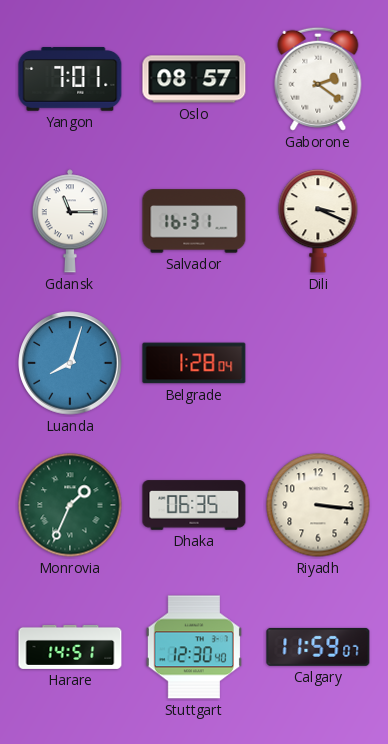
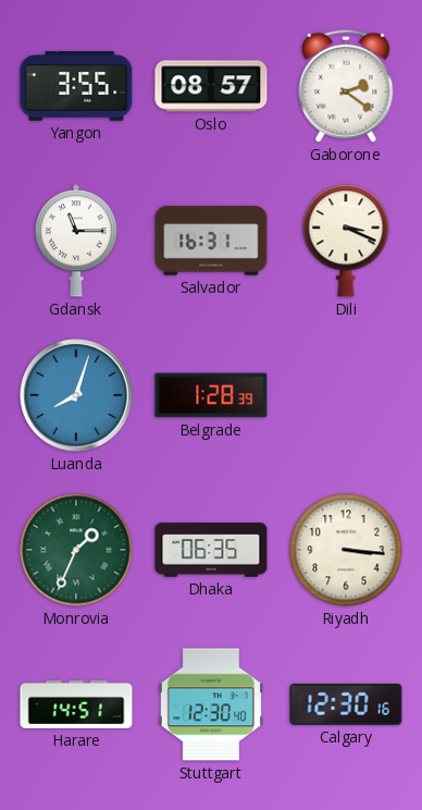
Yangon: 7:01 -> 3:55
Belgrade: 1:28:04 -> 1:28:39
Calgary: 11:59 -> 12:30
